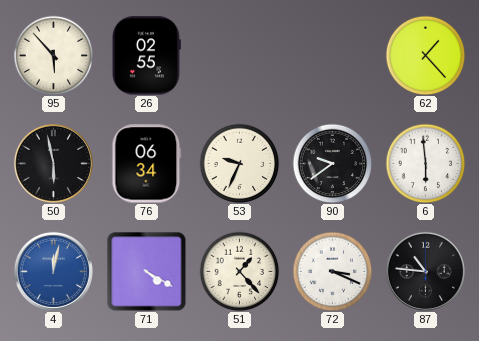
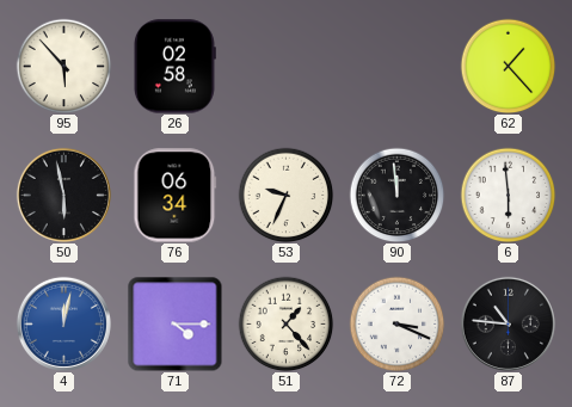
26: 02:55 -> 02:58
90: 9:39 -> 11:59
71: 4:20 -> 4:15
